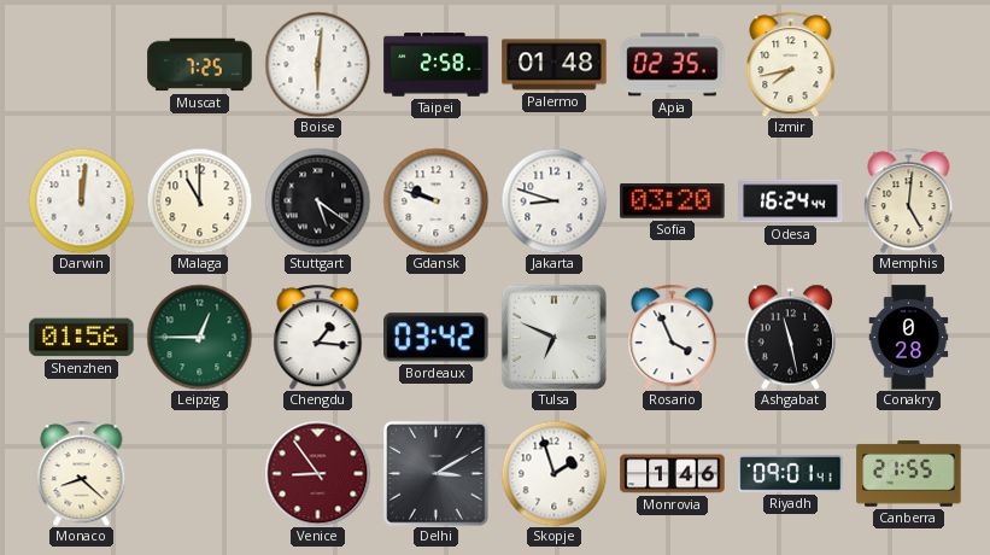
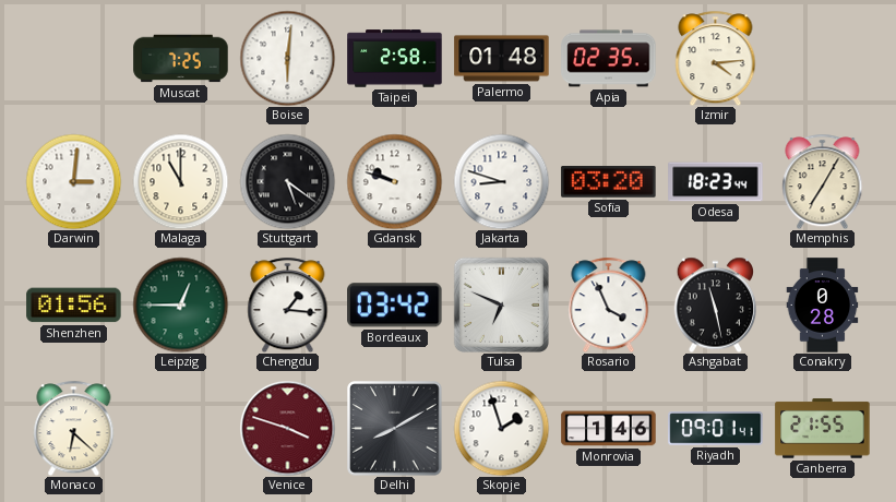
Izmir: 7:43 -> 4:14
Darwin: 12:01 -> 3:01
Odesa: 16:24 -> 18:23
Memphis: 5:01 -> 7:05
Monaco: 8:22 -> 6:22
Venice: 8:54 -> 3:48
Delhi: 3:10 -> 8:10
